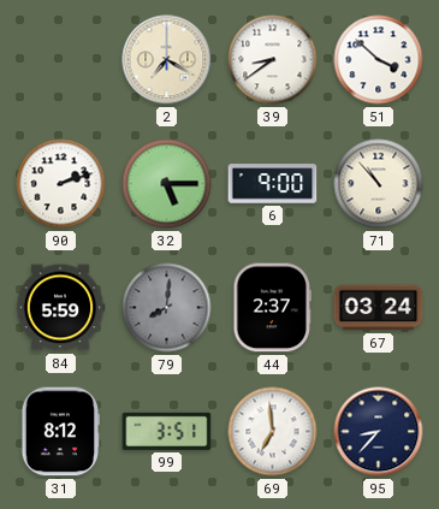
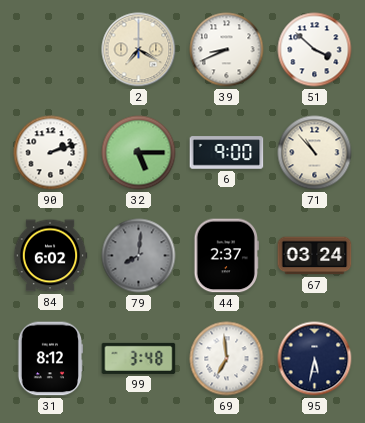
39: 8:39 -> 8:41
84: 5:59 -> 6:02
99: 3:51 -> 3:48
95: 8:37 -> 5:32
